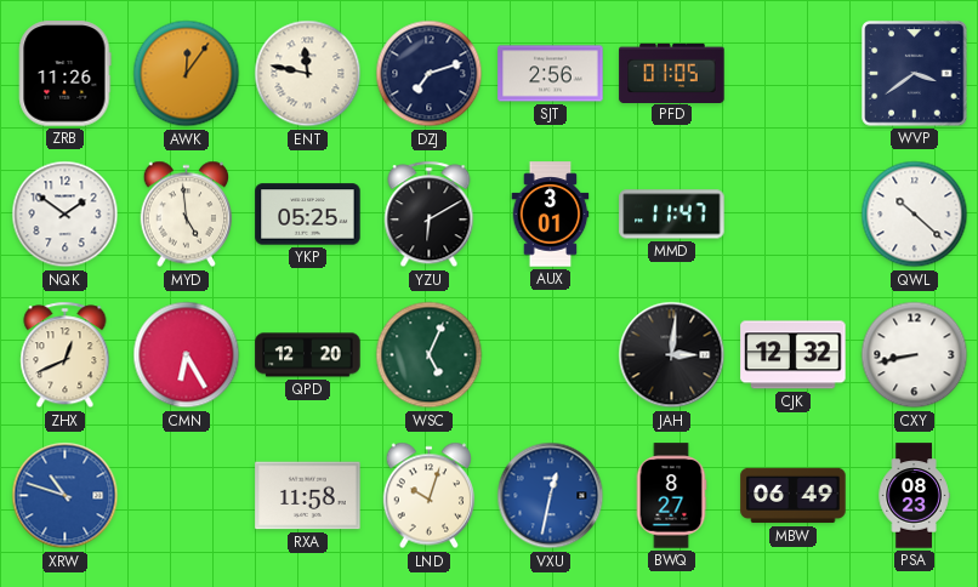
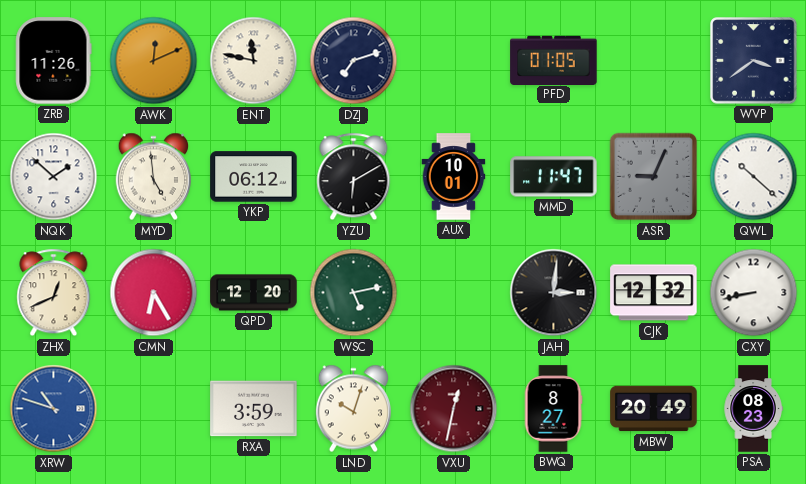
AWK: 12:06 -> 12:11
SJT: 2:56 -> none
NQK: 1:51 -> 1:52
YKP: 05:25 -> 06:12
AUX: 3:01 -> 10:01
ASR: none -> 9:04
WSC: 5:04 -> 5:13
RXA: 11:58 -> 3:59
VXU dial: blue -> burgundy
MBW: 06:49 -> 20:49
